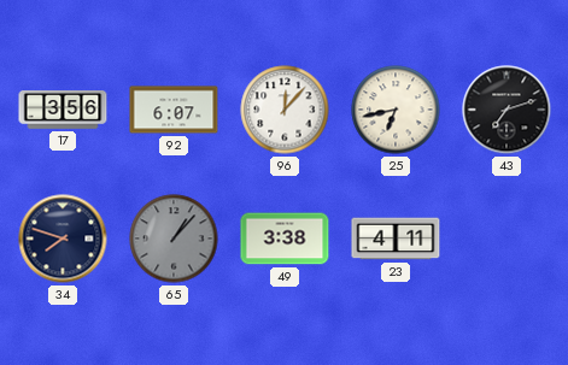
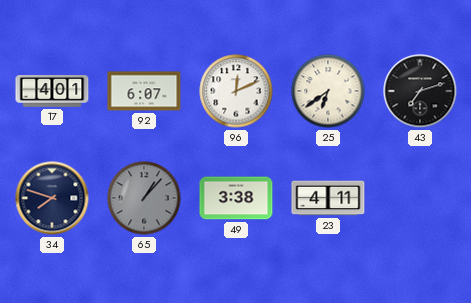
17: 3:56 -> 4:01
96: 12:07 -> 12:11
25: 6:43 -> 6:39
